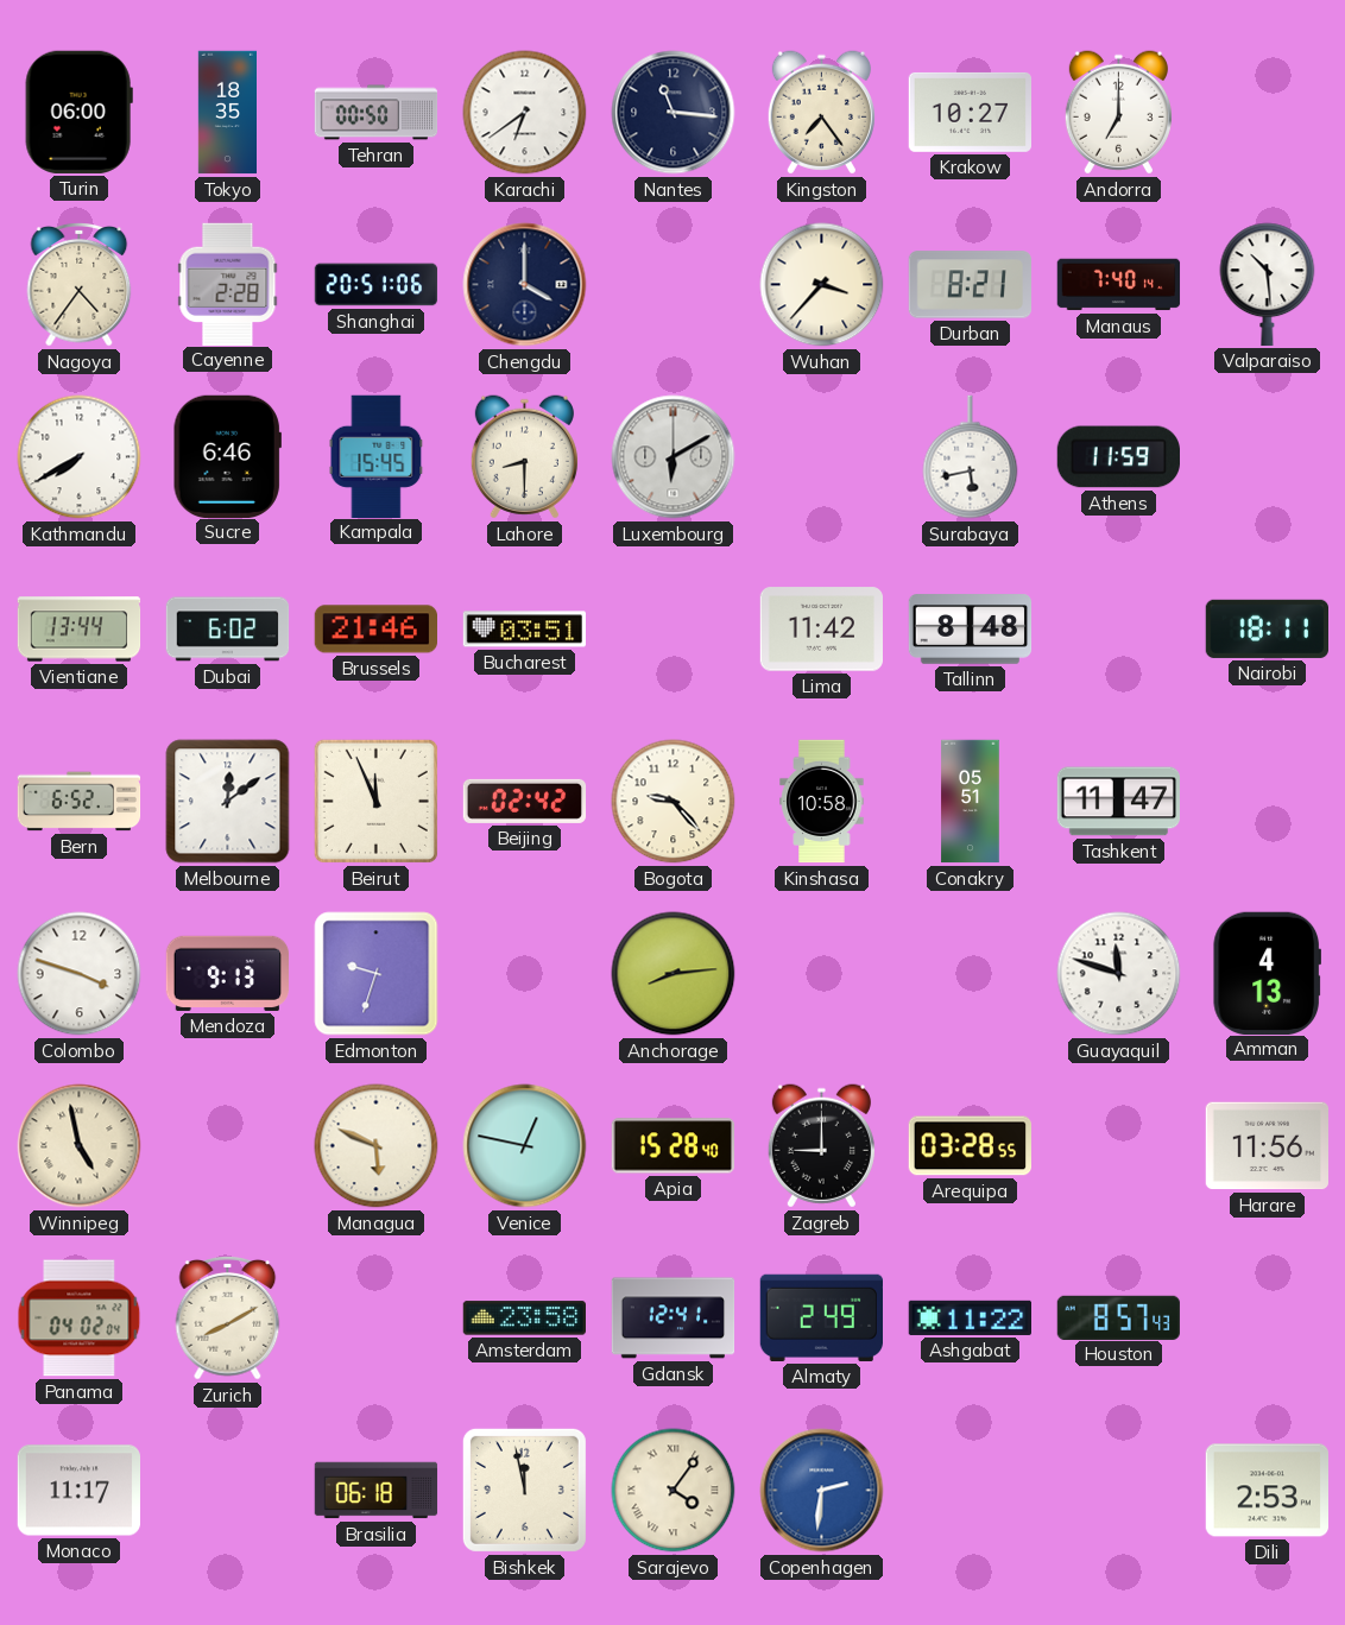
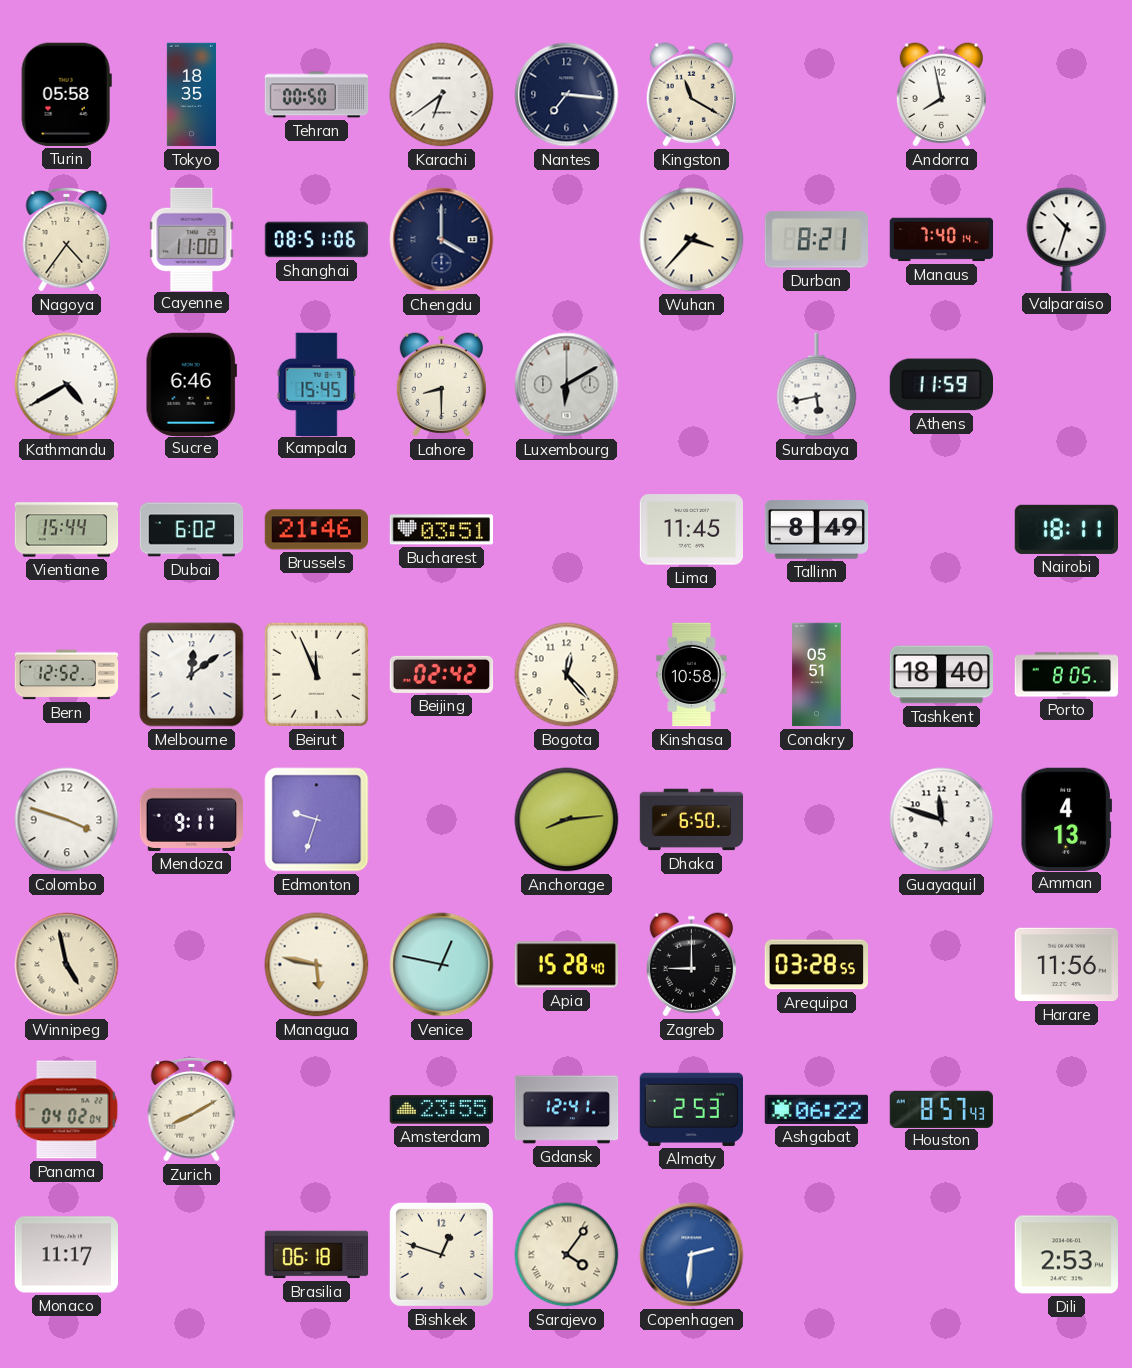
Turin: 06:00 -> 05:58
Nantes: 11:16 -> 7:16
Kingston: 7:24 -> 11:20
Krakow: 10:27 -> none
Andorra: 7:00 -> 7:58
Cayenne: 2:28 -> 11:00
Shanghai: 20:51 -> 08:51
Valparaiso: 10:29 -> 10:33
Kathmandu: 7:40 -> 4:40
Vientiane: 13:44 -> 15:44
Lima: 11:42 -> 11:45
Tallinn: 8:48 -> 8:49
Bern: 6:52 -> 12:52
Bogota: 9:23 -> 12:23
Tashkent: 11:47 -> 18:40
Porto: none -> 8:05
Mendoza: 9:13 -> 9:11
Dhaka: none -> 6:50
Managua: 5:49 -> 5:47
Amsterdam: 23:58 -> 23:55
Almaty: 2:49 -> 2:53
Ashgabat: 11:22 -> 06:22
Bishkek: 11:58 -> 12:48
